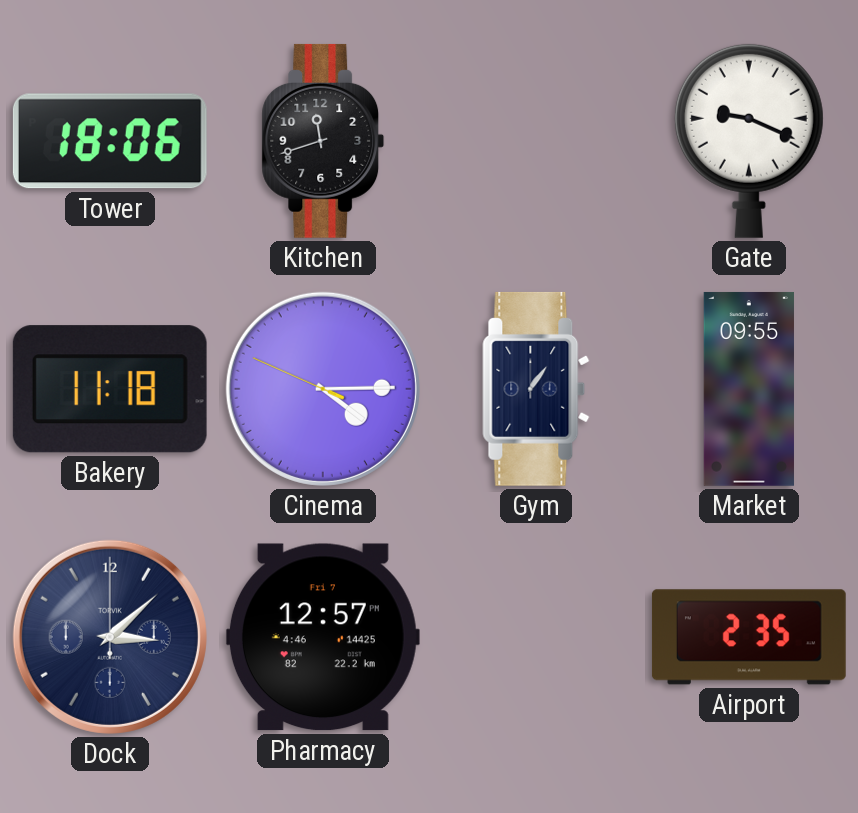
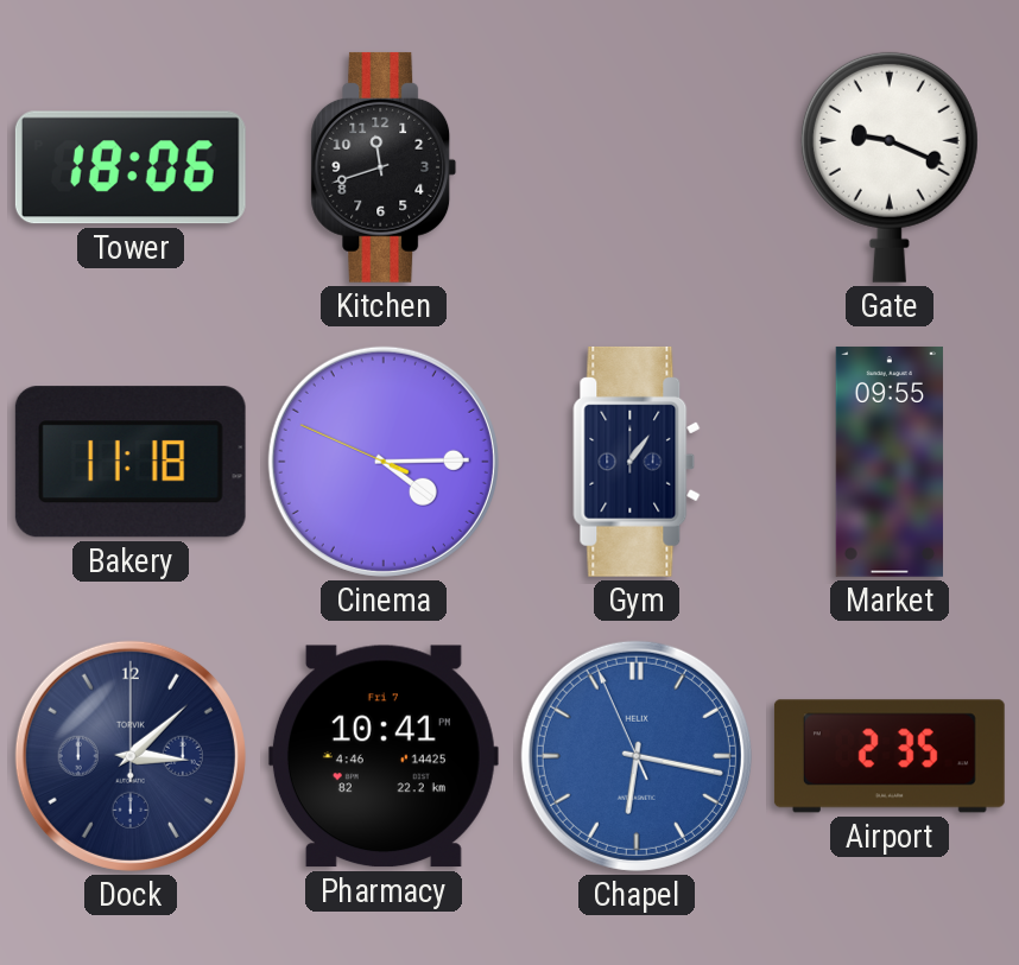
Pharmacy: 12:57 -> 10:41
Chapel: none -> 6:16
